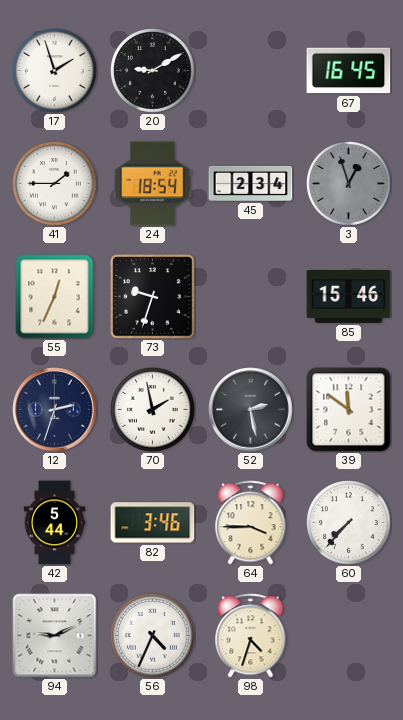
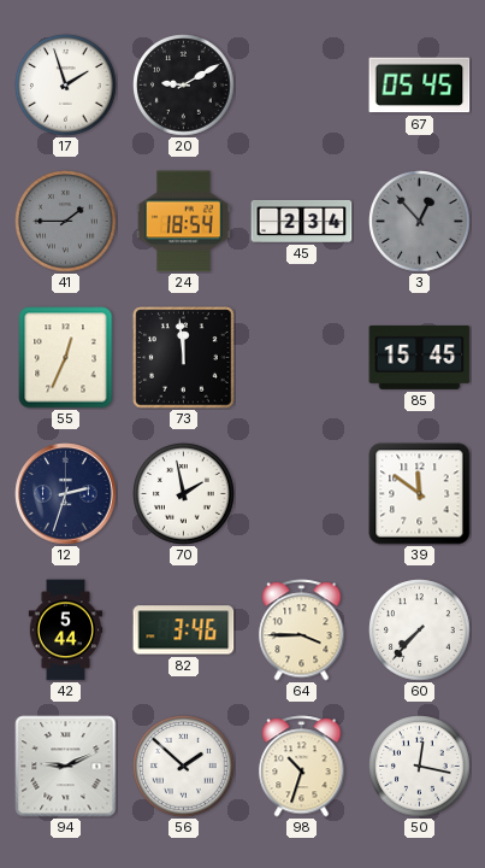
67: 16:45 -> 05:45
41 dial: white -> grey
3: 12:57 -> 12:53
73: 9:33 -> 11:59
85: 15:46 -> 15:45
52: 2:28 -> none
56: 4:34 -> 1:52
98: 4:33 -> 10:33
50: none -> 12:17
